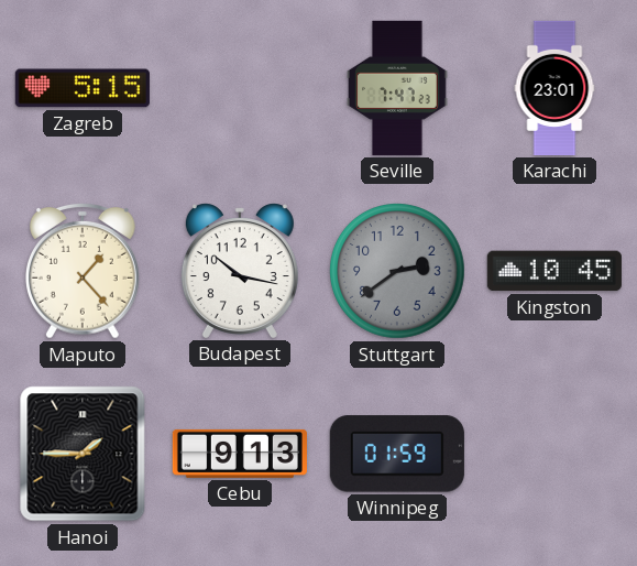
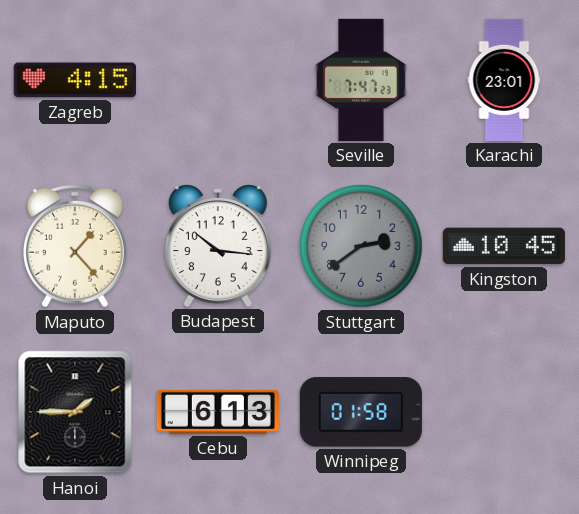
Zagreb: 5:15 -> 4:15
Budapest: 10:17 -> 10:16
Cebu: 9:13 -> 6:13
Winnipeg: 01:59 -> 01:58
